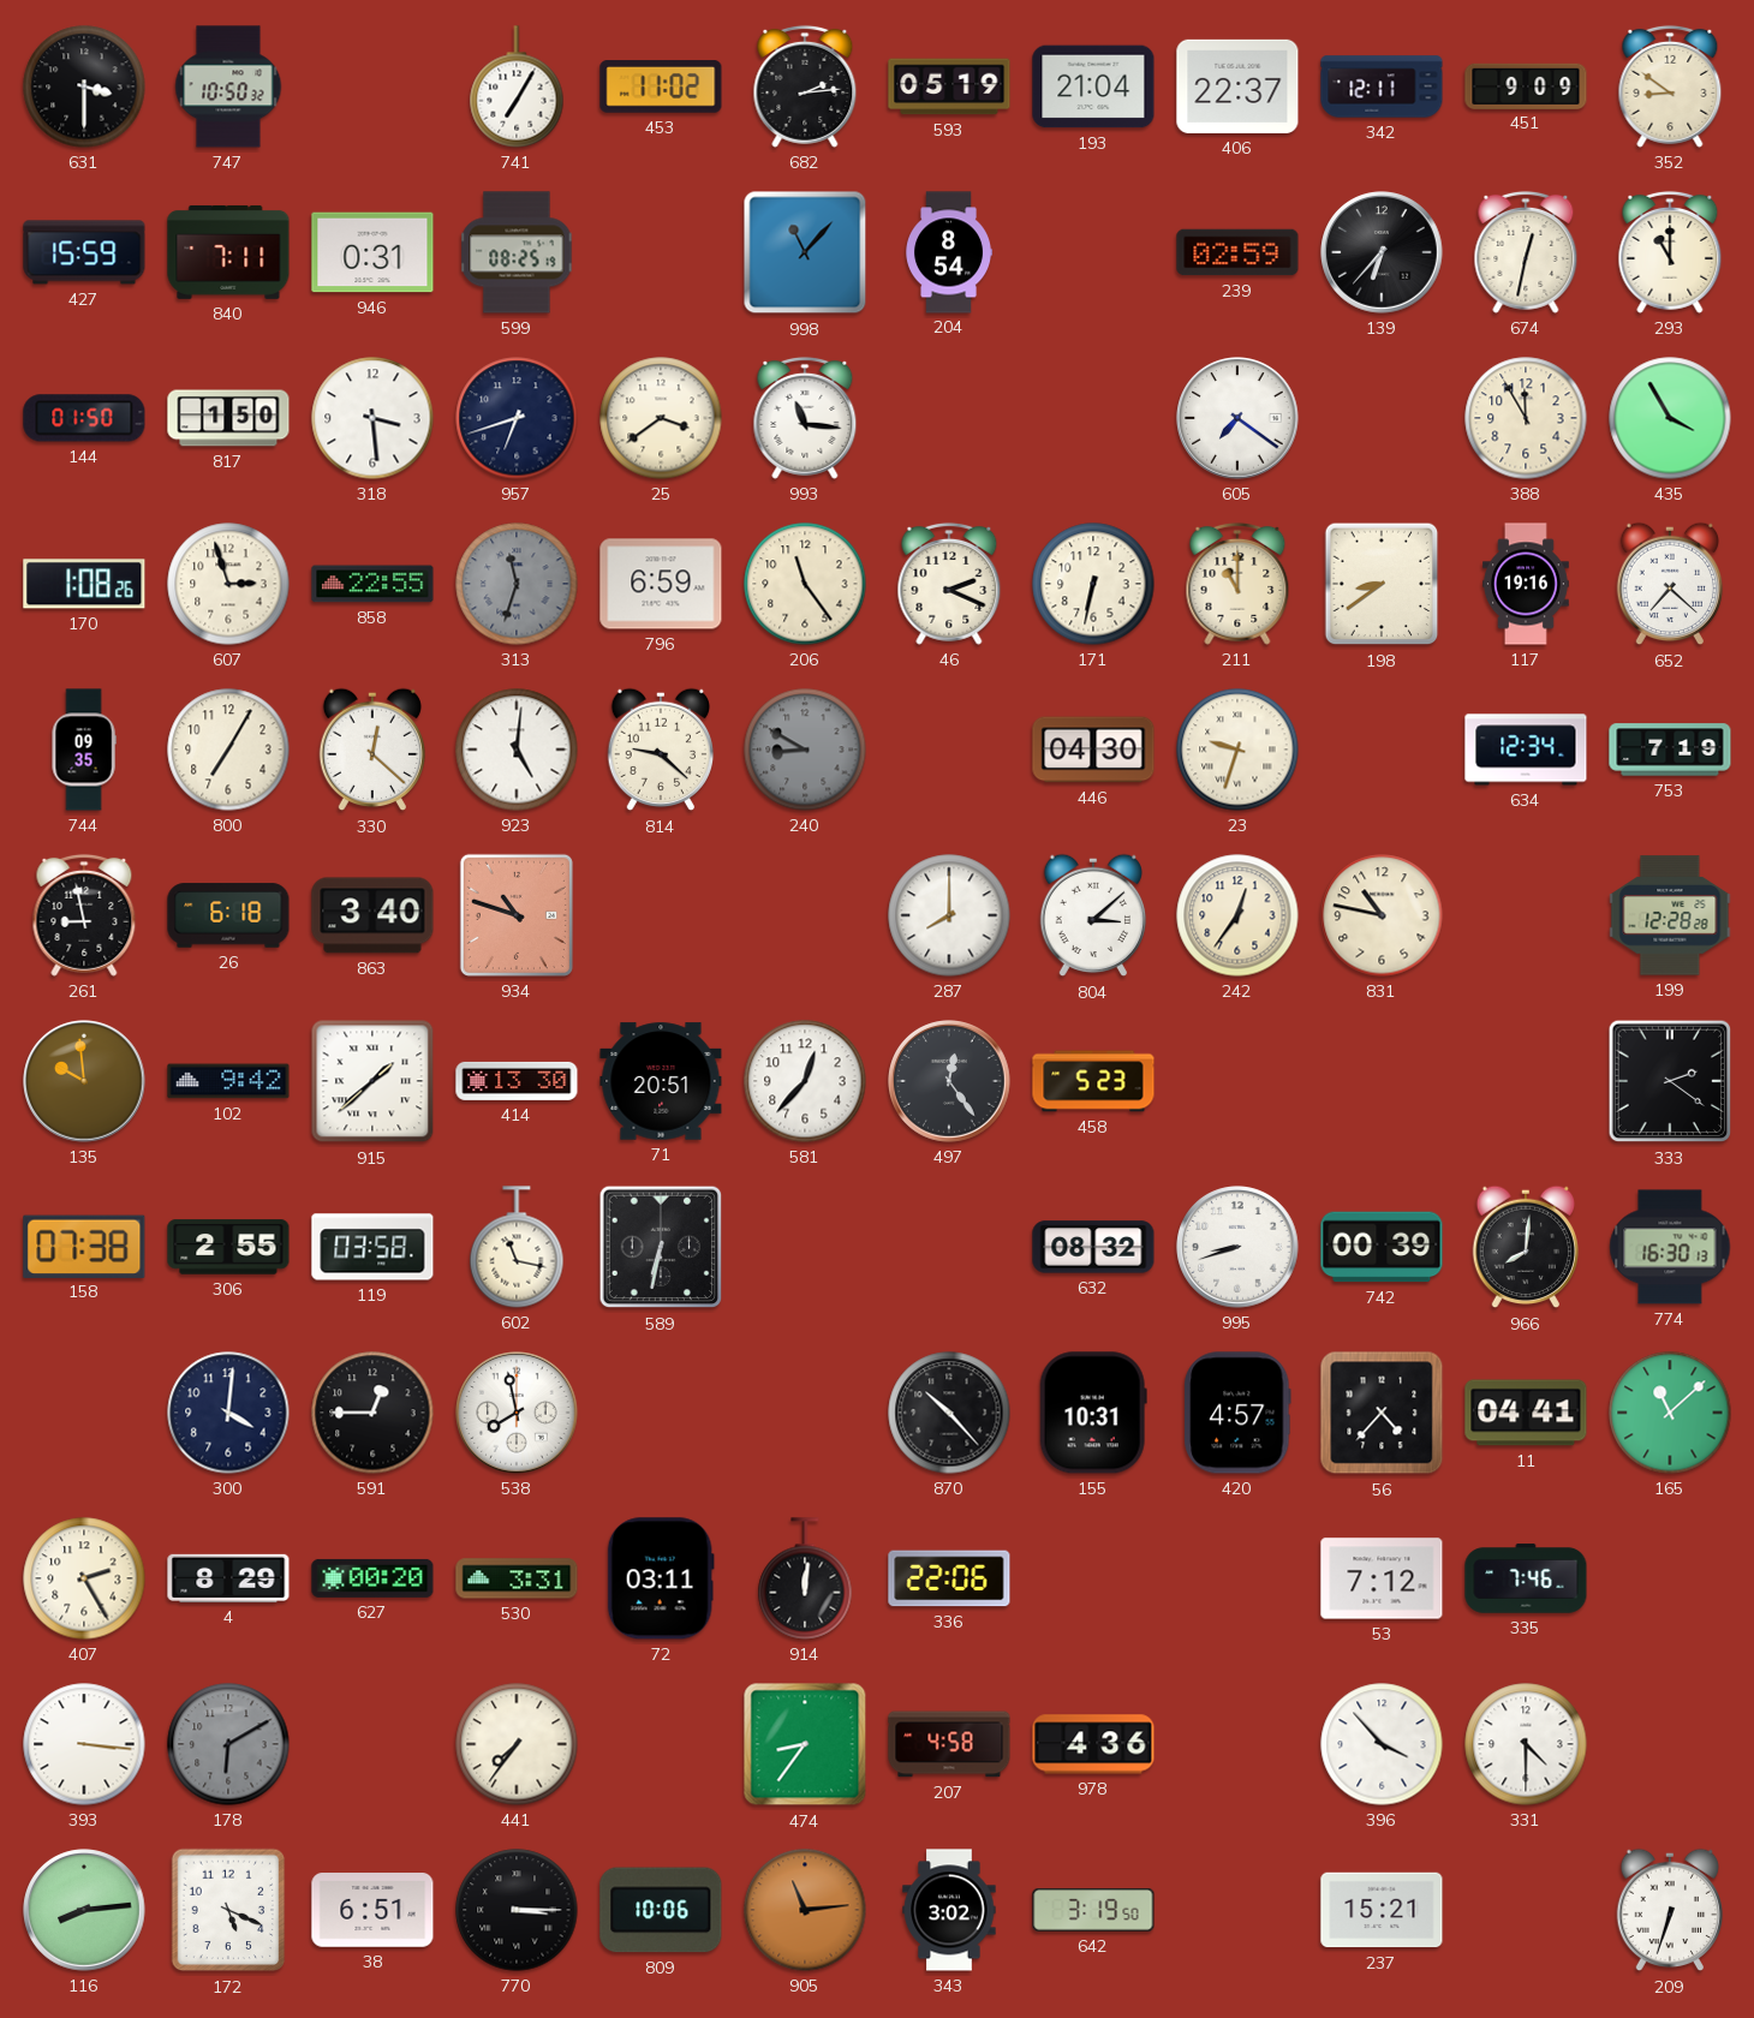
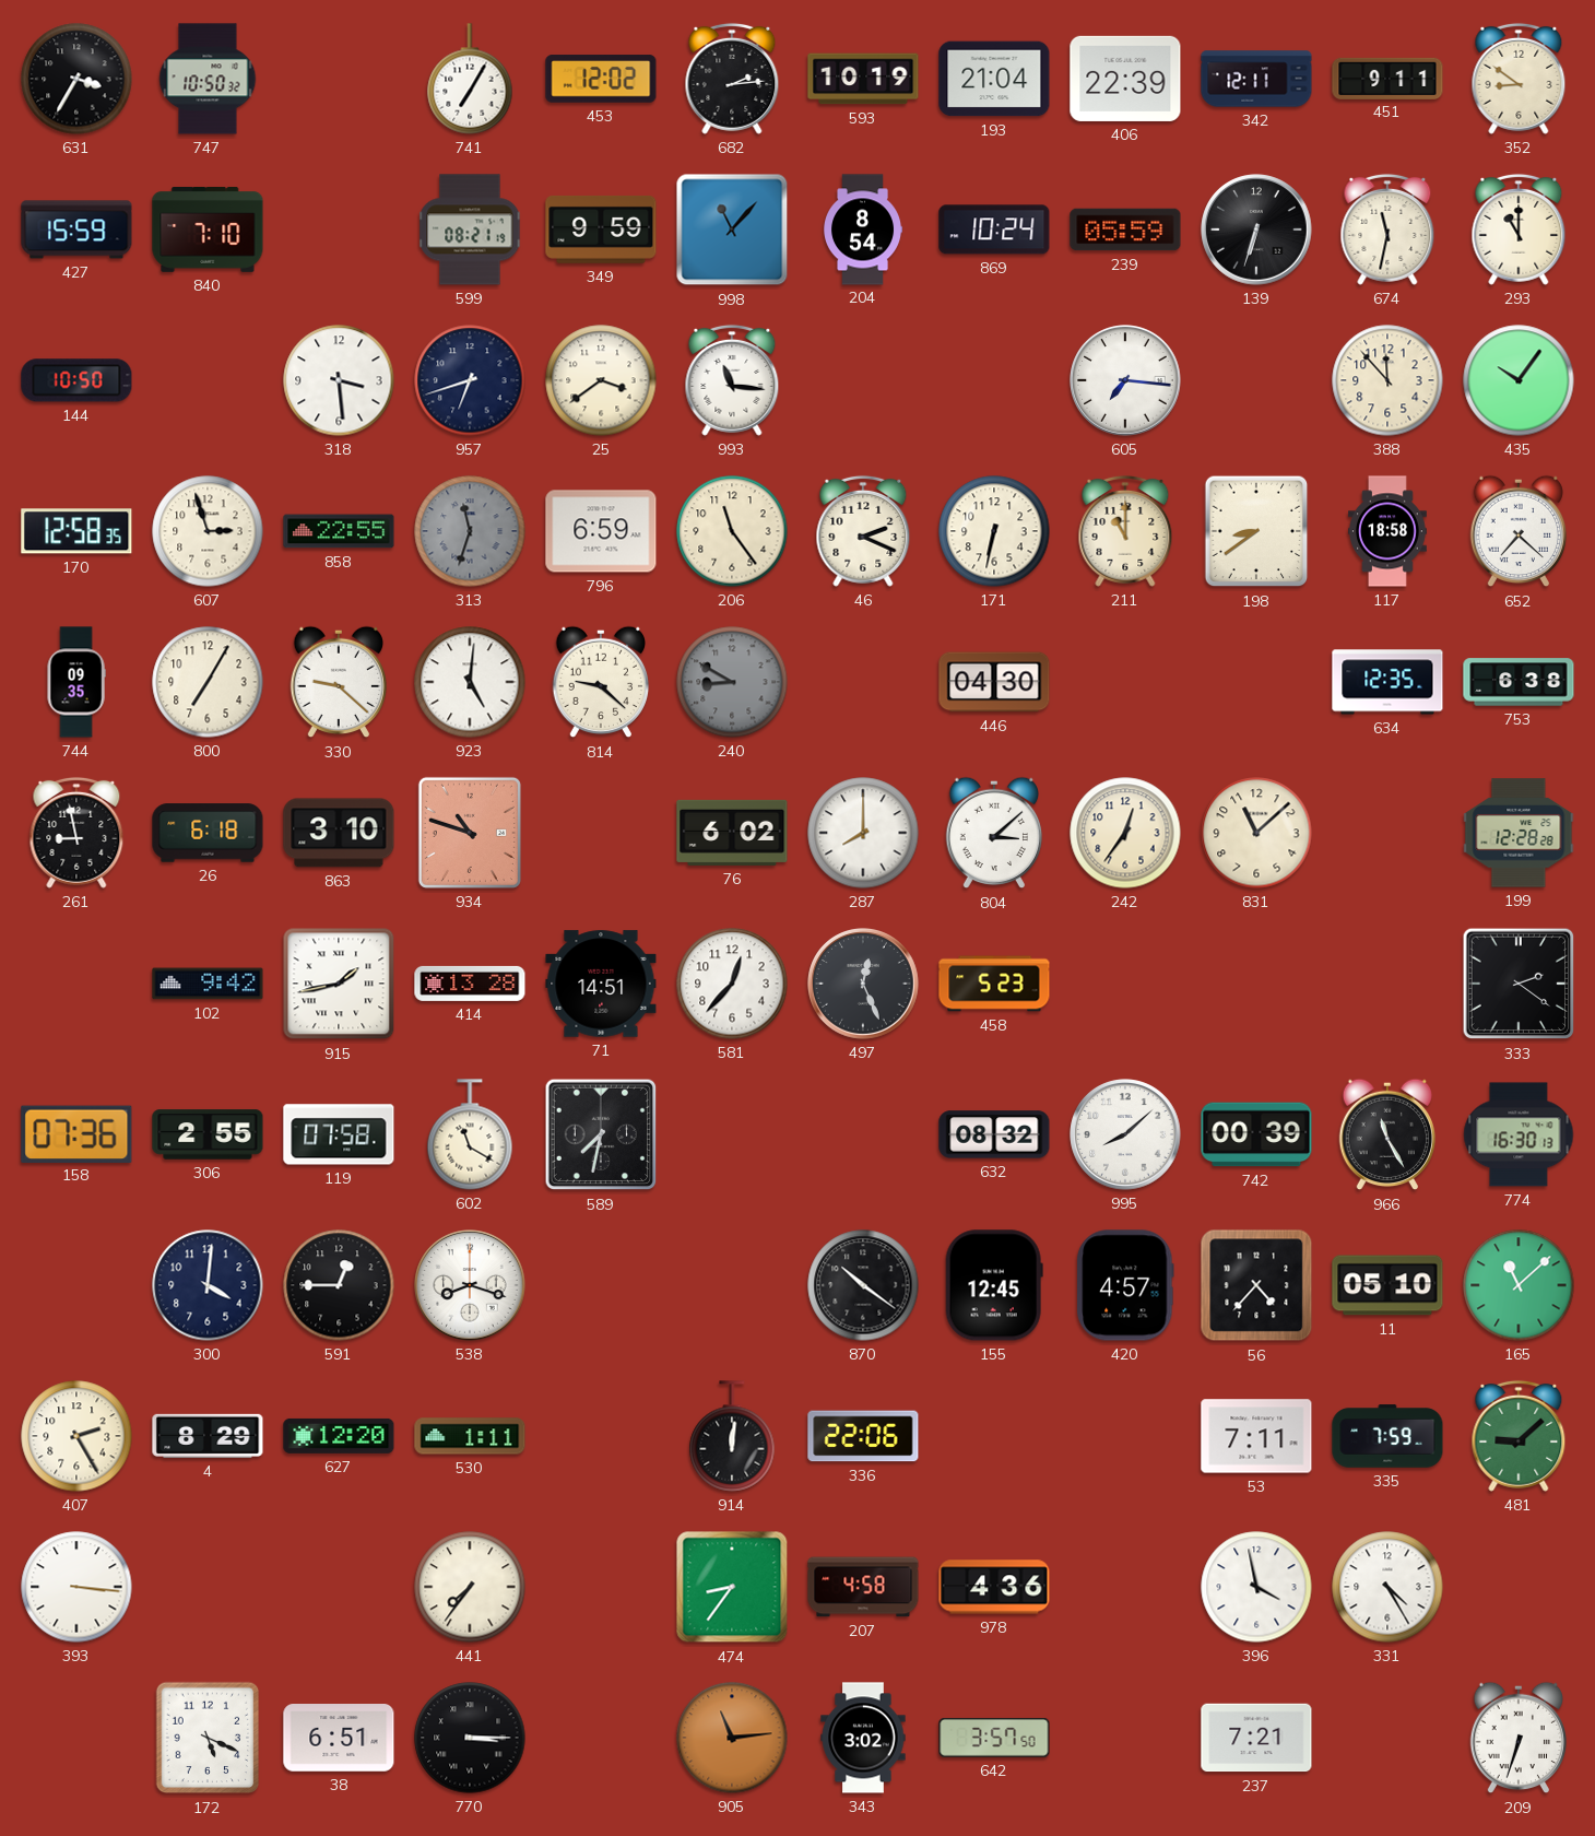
631: 3:30 -> 3:35
453: 11:02 -> 12:02
593: 05:19 -> 10:19
406: 22:37 -> 22:39
451: 9:09 -> 9:11
840: 7:11 -> 7:10
946: 0:31 -> none
599: 08:25 -> 08:21
349: none -> 9:59
869: none -> 10:24
239: 02:59 -> 05:59
139: 6:37 -> 6:33
674: 12:32 -> 11:32
144: 01:50 -> 10:50
817: 1:50 -> none
605: 7:21 -> 7:16
388: 11:55 -> 11:53
435: 3:55 -> 10:06
170: 1:08 -> 12:58
117: 19:16 -> 18:58
330: 12:22 -> 9:22
23: 9:33 -> none
634: 12:34 -> 12:35
753: 7:19 -> 6:38
863: 3:40 -> 3:10
76: none -> 6:02
831: 10:47 -> 11:08
135: 9:59 -> none
915: 1:38 -> 1:43
414: 13:30 -> 13:28
71: 20:51 -> 14:51
497: 12:24 -> 12:26
158: 07:38 -> 07:36
119: 03:58 -> 07:58
602: 11:17 -> 11:20
589: 6:32 -> 7:32
995: 8:42 -> 8:08
966: 8:01 -> 11:25
538: 7:58 -> 8:18
870: 10:23 -> 10:21
155: 10:31 -> 12:45
11: 04:41 -> 05:10
627: 00:20 -> 12:20
530: 3:31 -> 1:11
72: 03:11 -> none
53: 7:12 -> 7:11
335: 7:46 -> 7:59
481: none -> 9:08
178: 6:10 -> none
396: 3:53 -> 3:58
331: 4:30 -> 4:25
116: 8:14 -> none
809: 10:06 -> none
642: 3:19 -> 3:57
237: 15:21 -> 7:21
